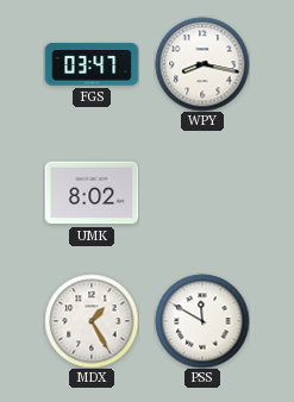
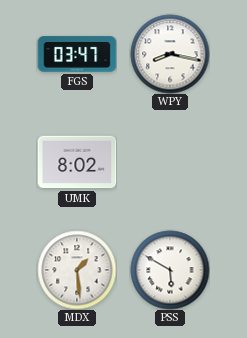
MDX: 1:25 -> 1:29
PSS: 11:50 -> 5:50
